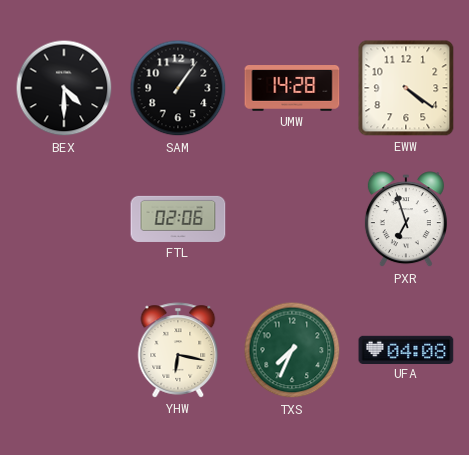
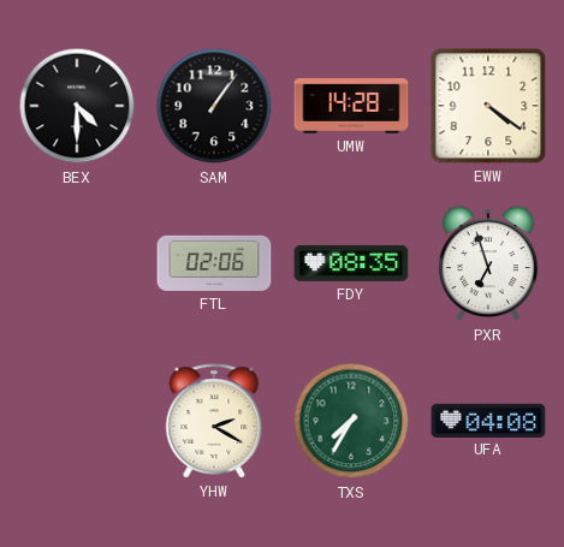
FDY: none -> 08:35
YHW: 6:17 -> 2:20
TXS: 7:34 -> 7:35
